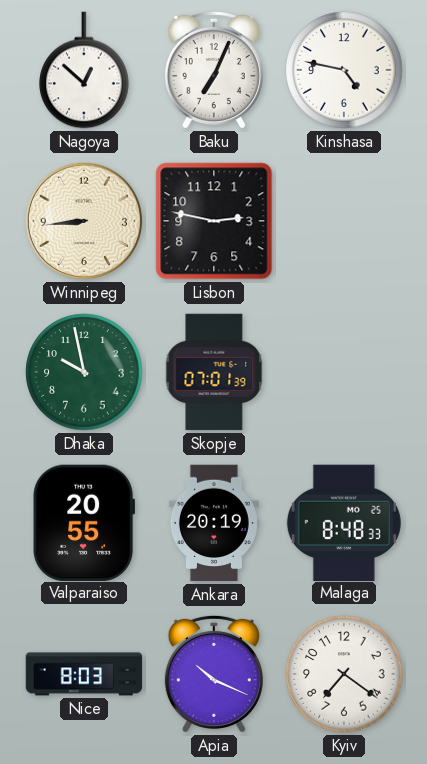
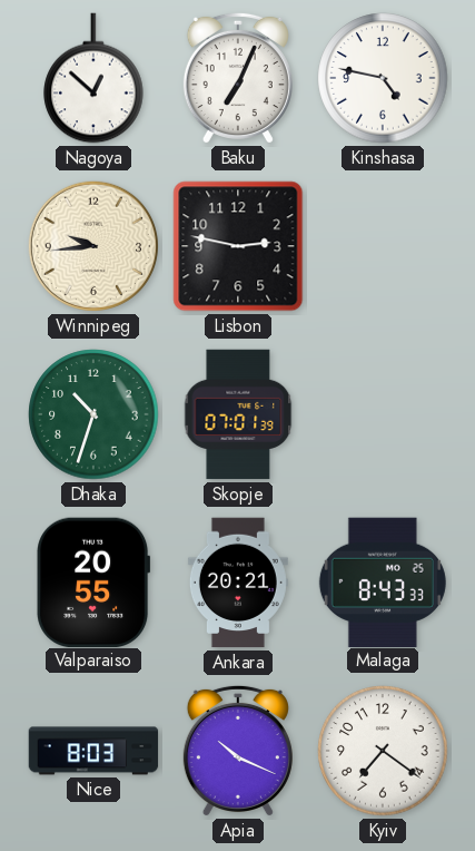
Winnipeg: 8:44 -> 9:44
Dhaka: 9:58 -> 10:33
Ankara: 20:19 -> 20:21
Malaga: 8:48 -> 8:43
